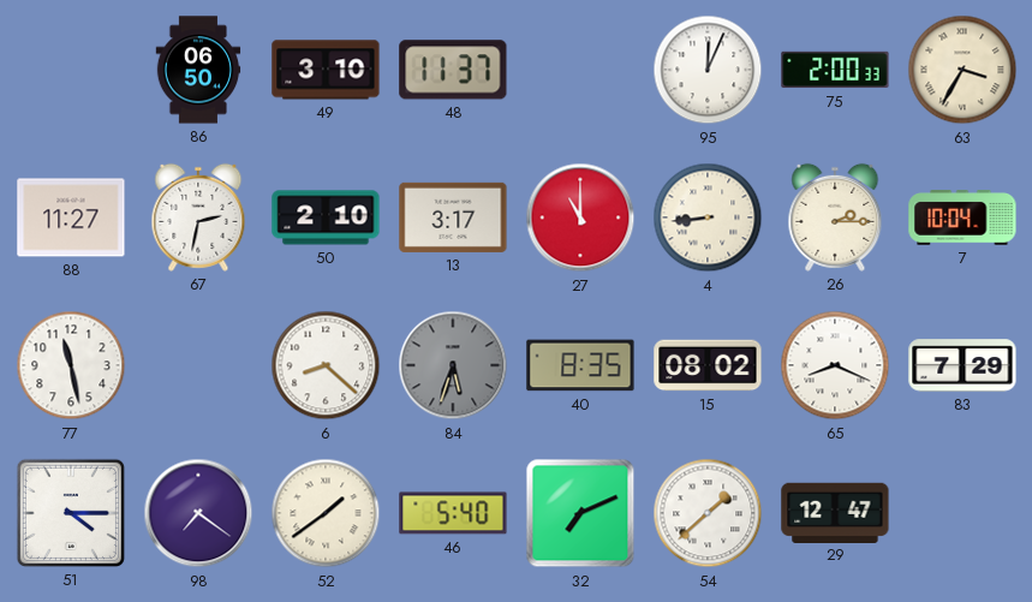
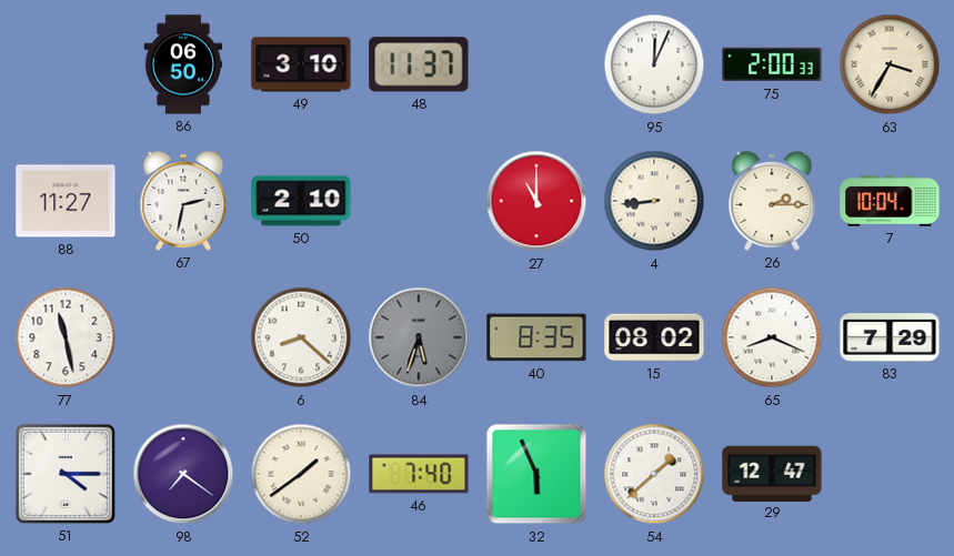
13: 3:17 -> none
46: 5:40 -> 7:40
32: 7:11 -> 5:56
